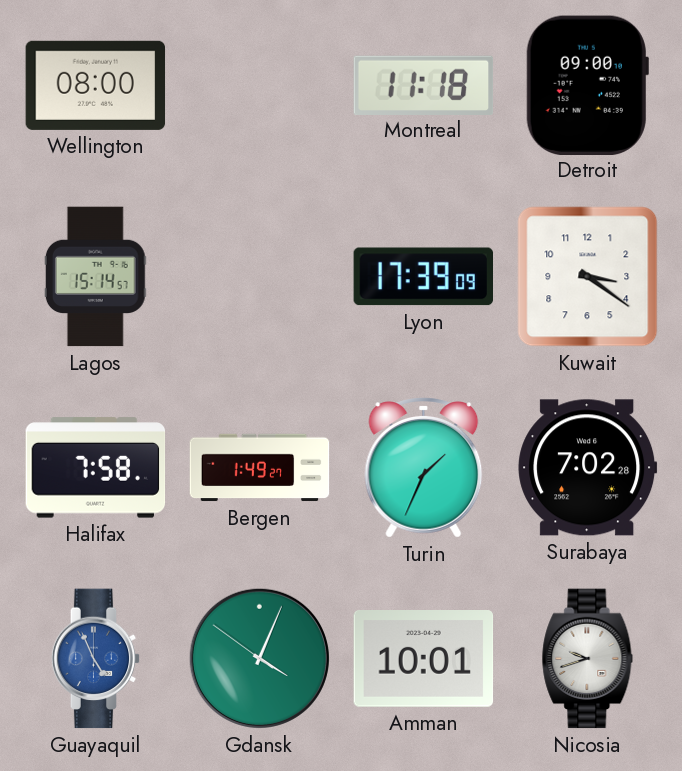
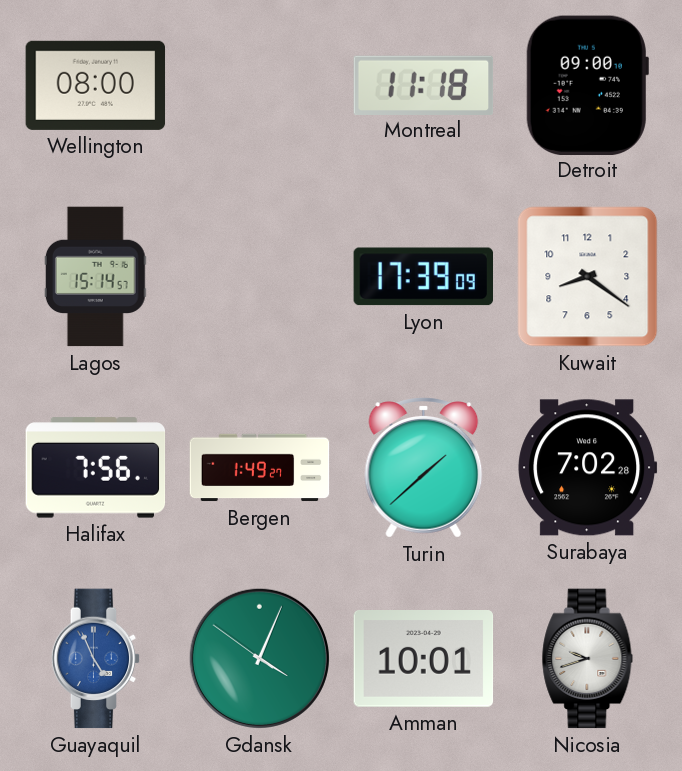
Kuwait: 3:21 -> 8:21
Halifax: 7:58 -> 7:56
Turin: 1:34 -> 1:38
